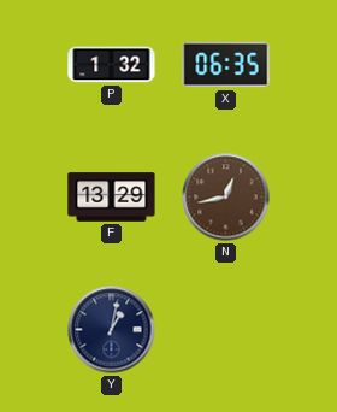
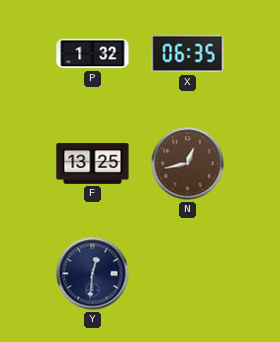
F: 13:29 -> 13:25
Y: 1:02 -> 12:31
